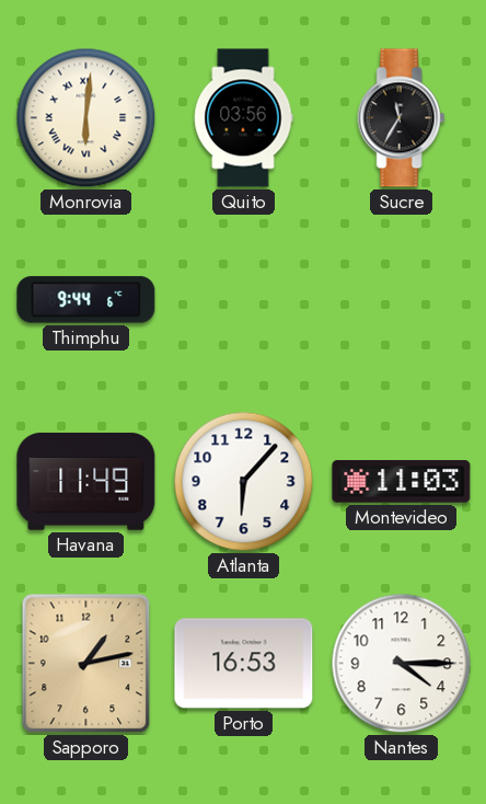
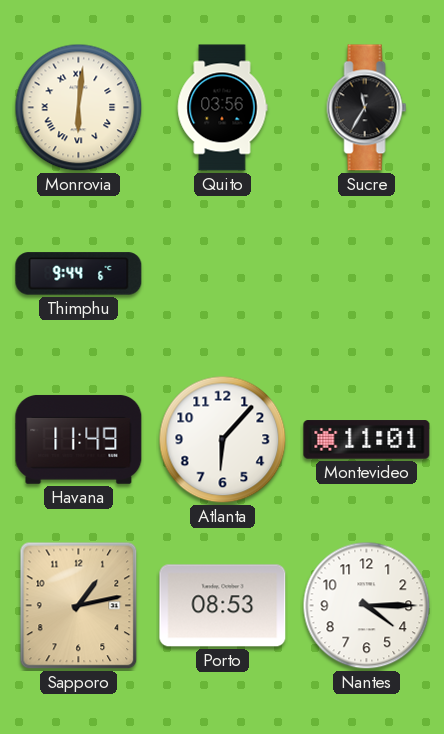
Montevideo: 11:03 -> 11:01
Porto: 16:53 -> 08:53
